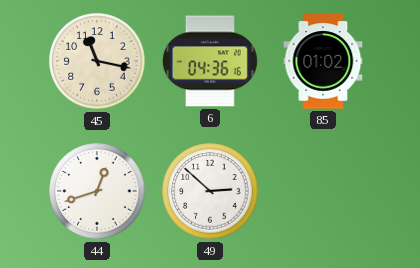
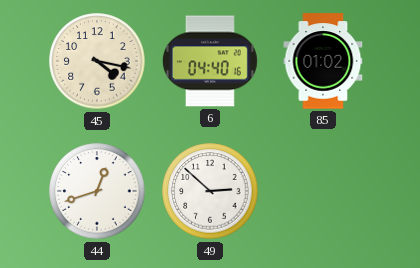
45: 11:17 -> 4:17
6: 04:36 -> 04:40
